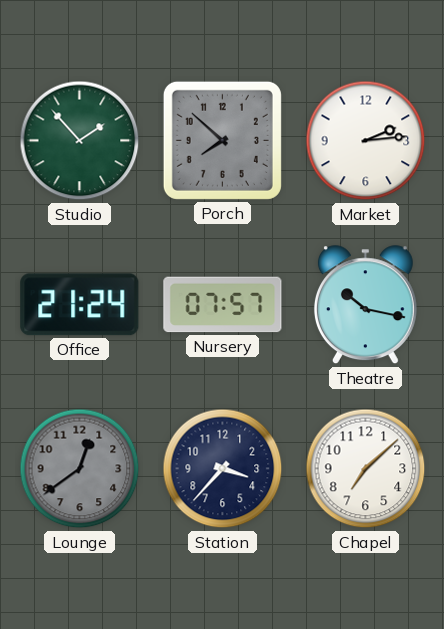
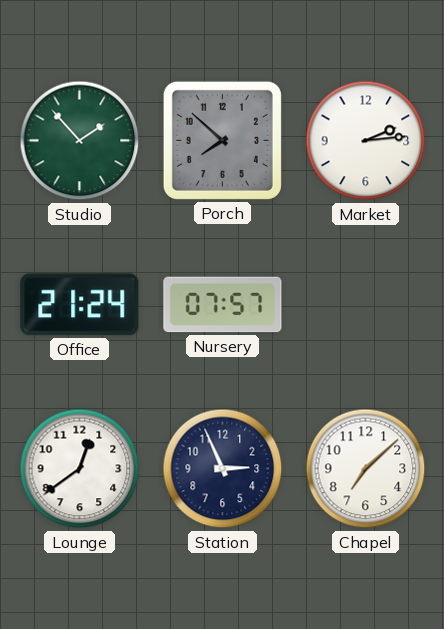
Theatre: 10:17 -> none
Lounge dial: grey -> white
Station: 3:37 -> 2:56
